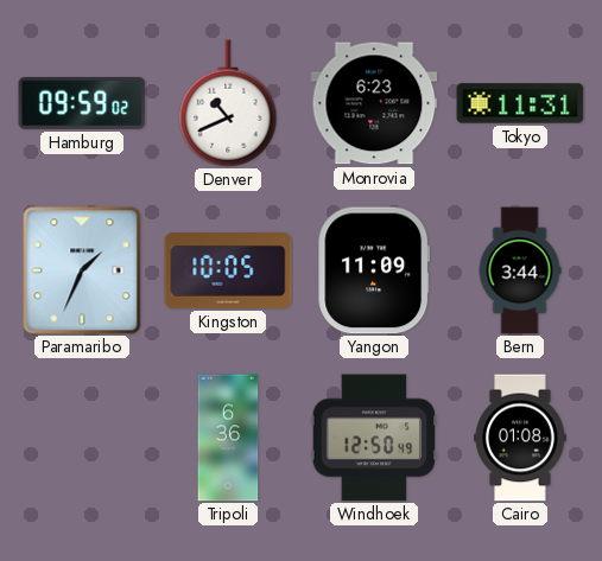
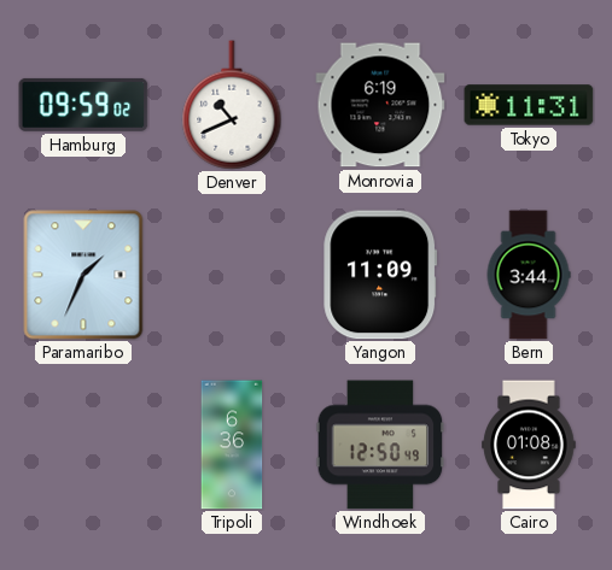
Monrovia: 6:23 -> 6:19
Kingston: 10:05 -> none
